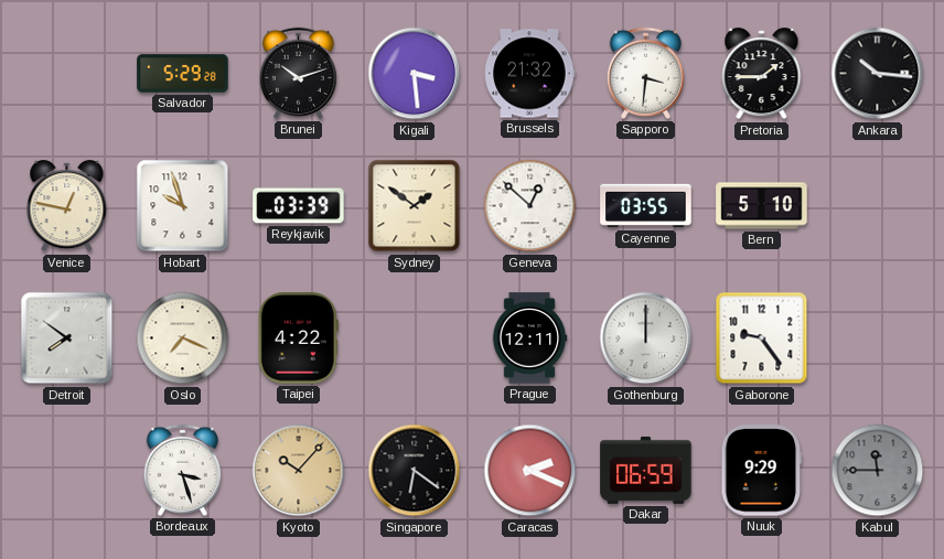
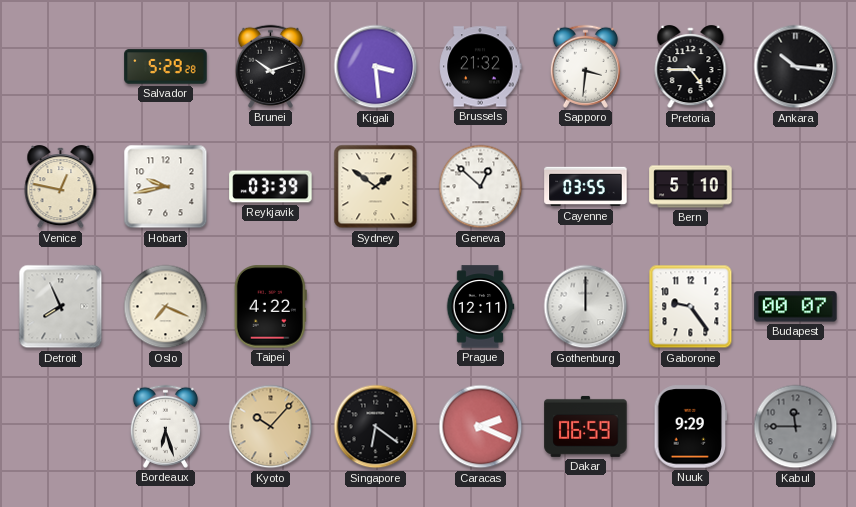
Pretoria: 1:45 -> 4:45
Hobart: 9:57 -> 9:43
Detroit: 7:51 -> 7:56
Budapest: none -> 00:07
Bordeaux: 3:27 -> 6:27
